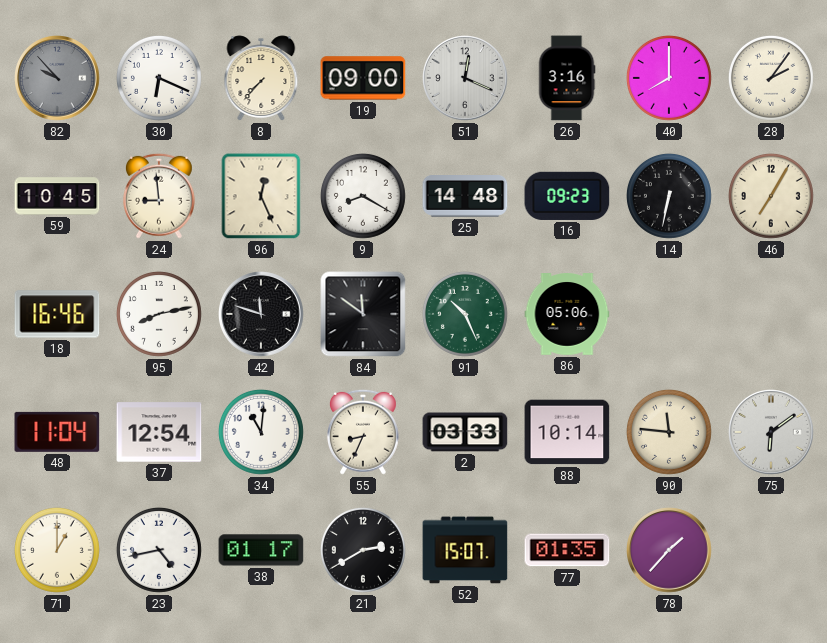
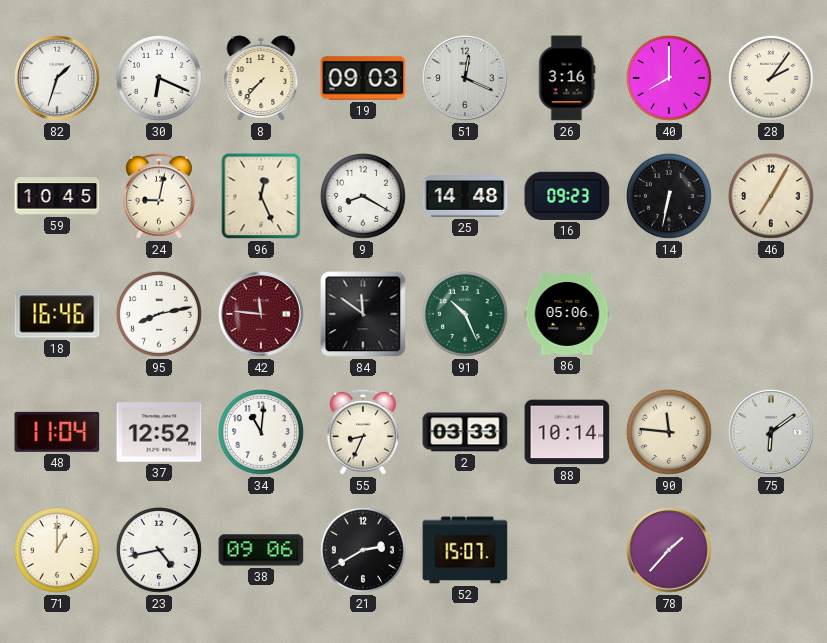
82: 9:53 -> 1:33
82 dial: grey -> white
19: 09:00 -> 09:03
24: 8:59 -> 9:02
42: 11:48 -> 11:46
42 dial: black -> burgundy
37: 12:54 -> 12:52
38: 01:17 -> 09:06
77: 01:35 -> none
